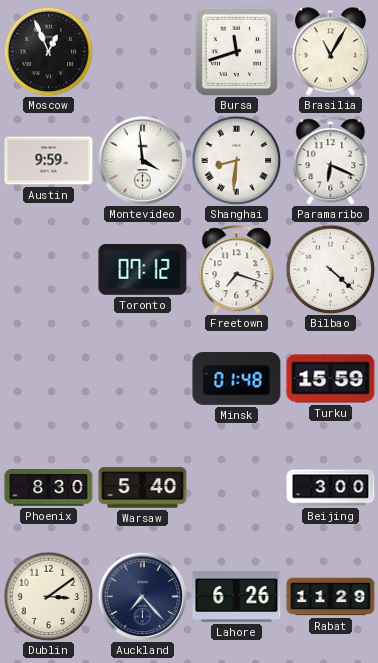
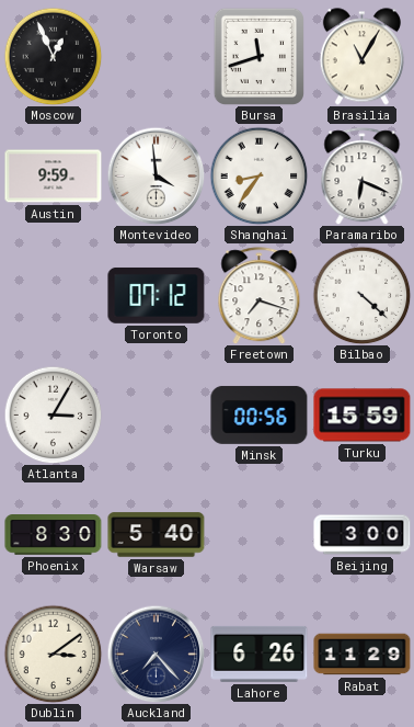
Shanghai: 8:31 -> 8:36
Atlanta: none -> 3:05
Minsk: 01:48 -> 00:56
